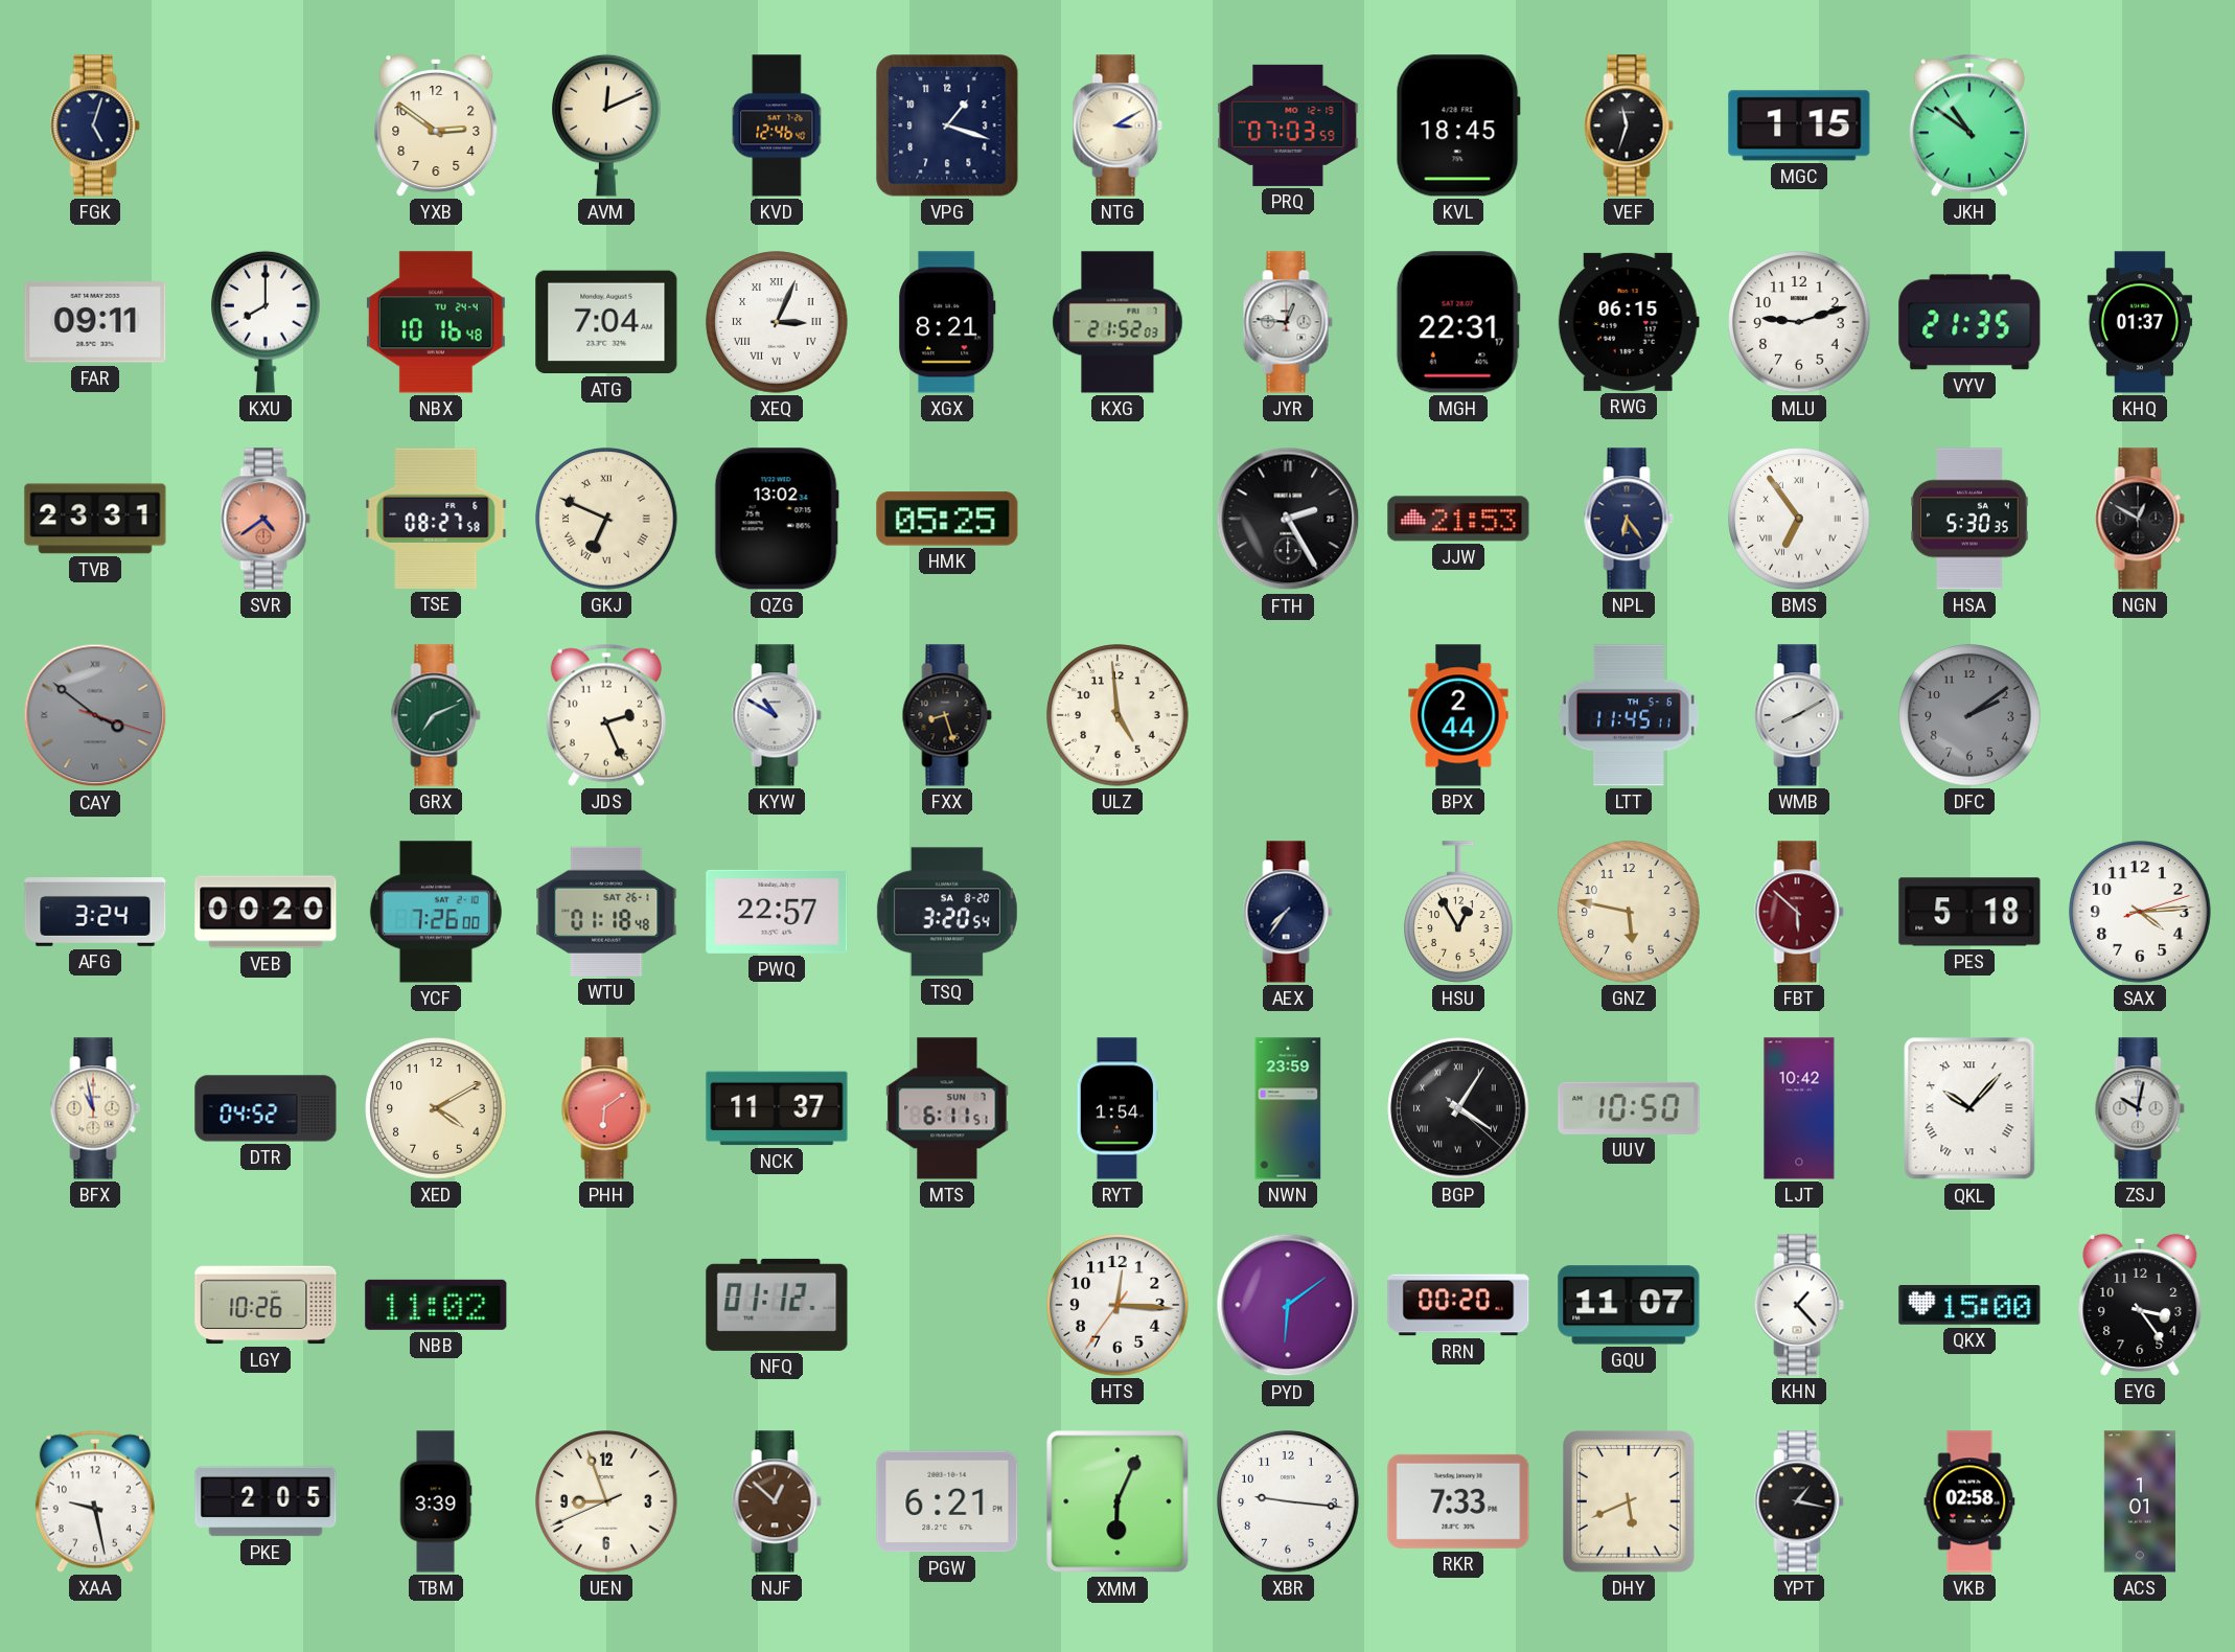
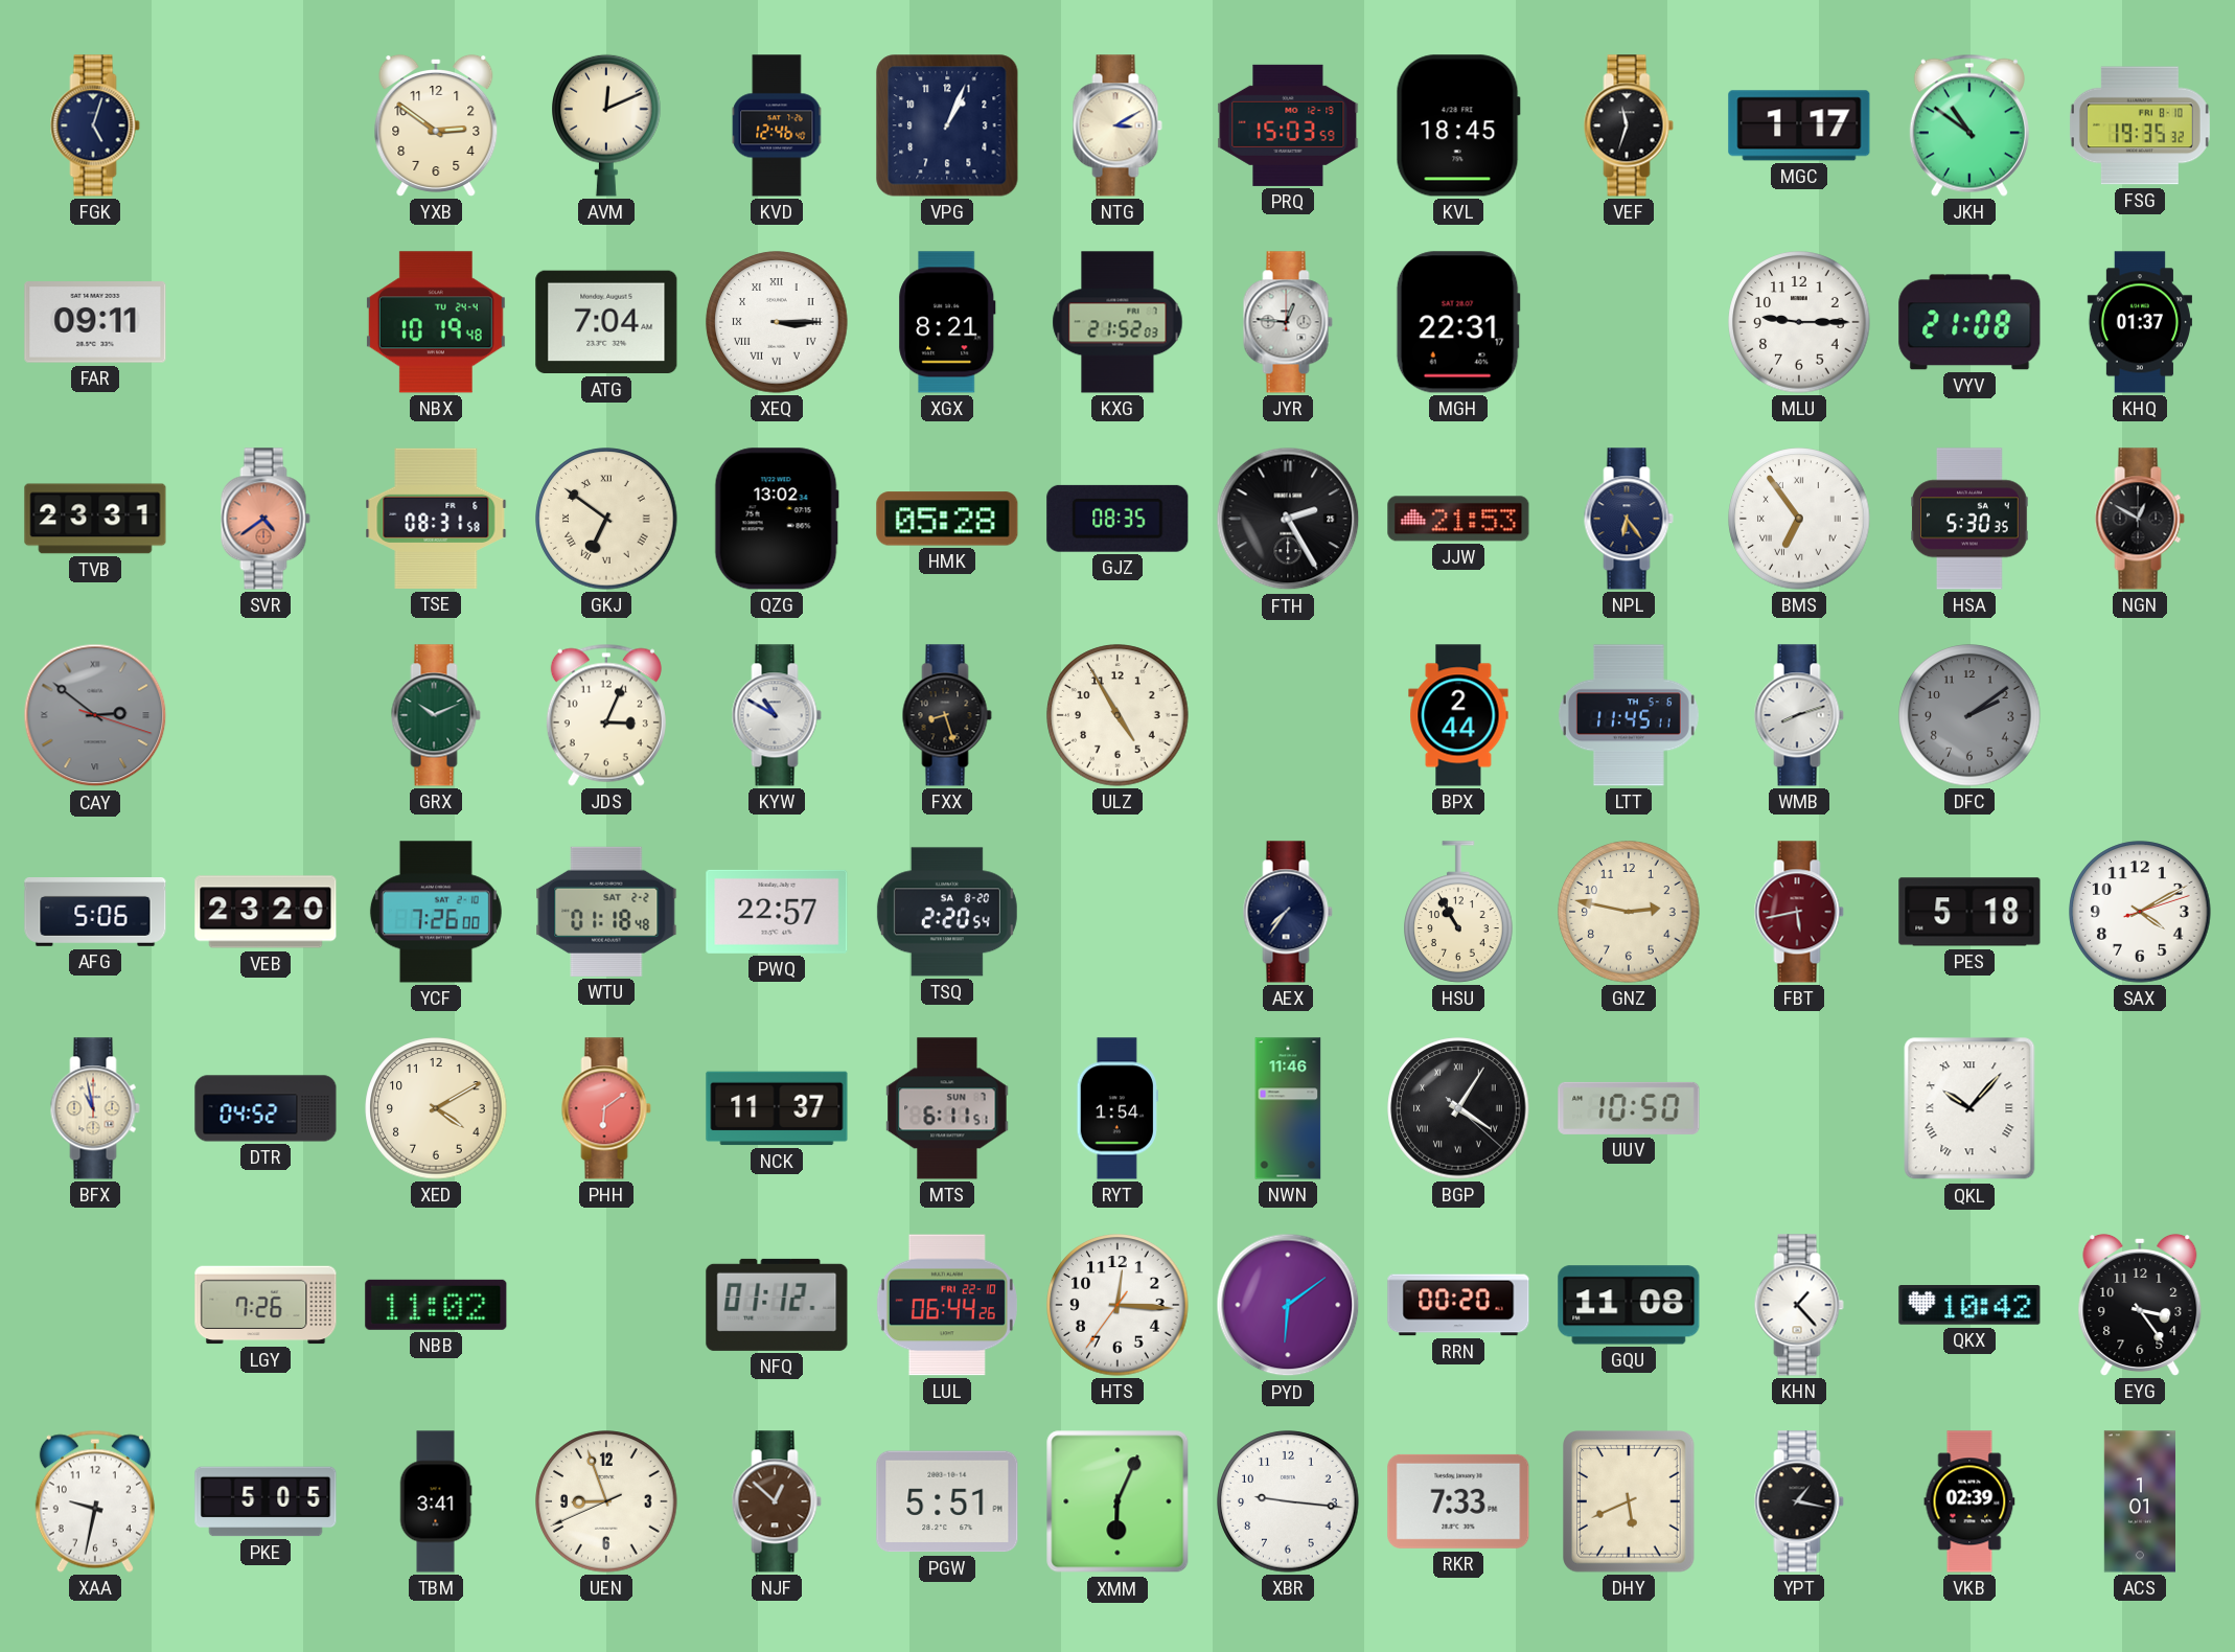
VPG: 1:18 -> 1:04
PRQ: 07:03 -> 15:03
MGC: 1:15 -> 1:17
FSG: none -> 19:35
KXU: 8:00 -> none
NBX: 10:16 -> 10:19
XEQ: 3:04 -> 3:15
RWG: 06:15 -> none
MLU: 9:12 -> 9:15
VYV: 21:35 -> 21:08
TSE: 08:27 -> 08:31
GKJ: 6:49 -> 6:51
HMK: 05:25 -> 05:28
GJZ: none -> 08:35
CAY: 3:51 -> 2:51
GRX: 7:11 -> 10:11
JDS: 2:26 -> 3:04
ULZ: 4:59 -> 4:55
WMB: 8:10 -> 8:12
AFG: 3:24 -> 5:06
VEB: 00:20 -> 23:20
WTU date: SAT 26-1 -> SAT 2-2
TSQ: 3:20 -> 2:20
HSU: 12:55 -> 10:55
GNZ: 5:47 -> 2:47
FBT: 5:52 -> 5:43
SAX: 4:14 -> 4:10
NWN: 23:59 -> 11:46
LJT: 10:42 -> none
ZSJ: 10:02 -> none
LGY: 10:26 -> 7:26
LUL: none -> 06:44
GQU: 11:07 -> 11:08
QKX: 15:00 -> 10:42
XAA: 9:28 -> 9:32
PKE: 2:05 -> 5:05
TBM: 3:39 -> 3:41
PGW: 6:21 -> 5:51
VKB: 02:58 -> 02:39
